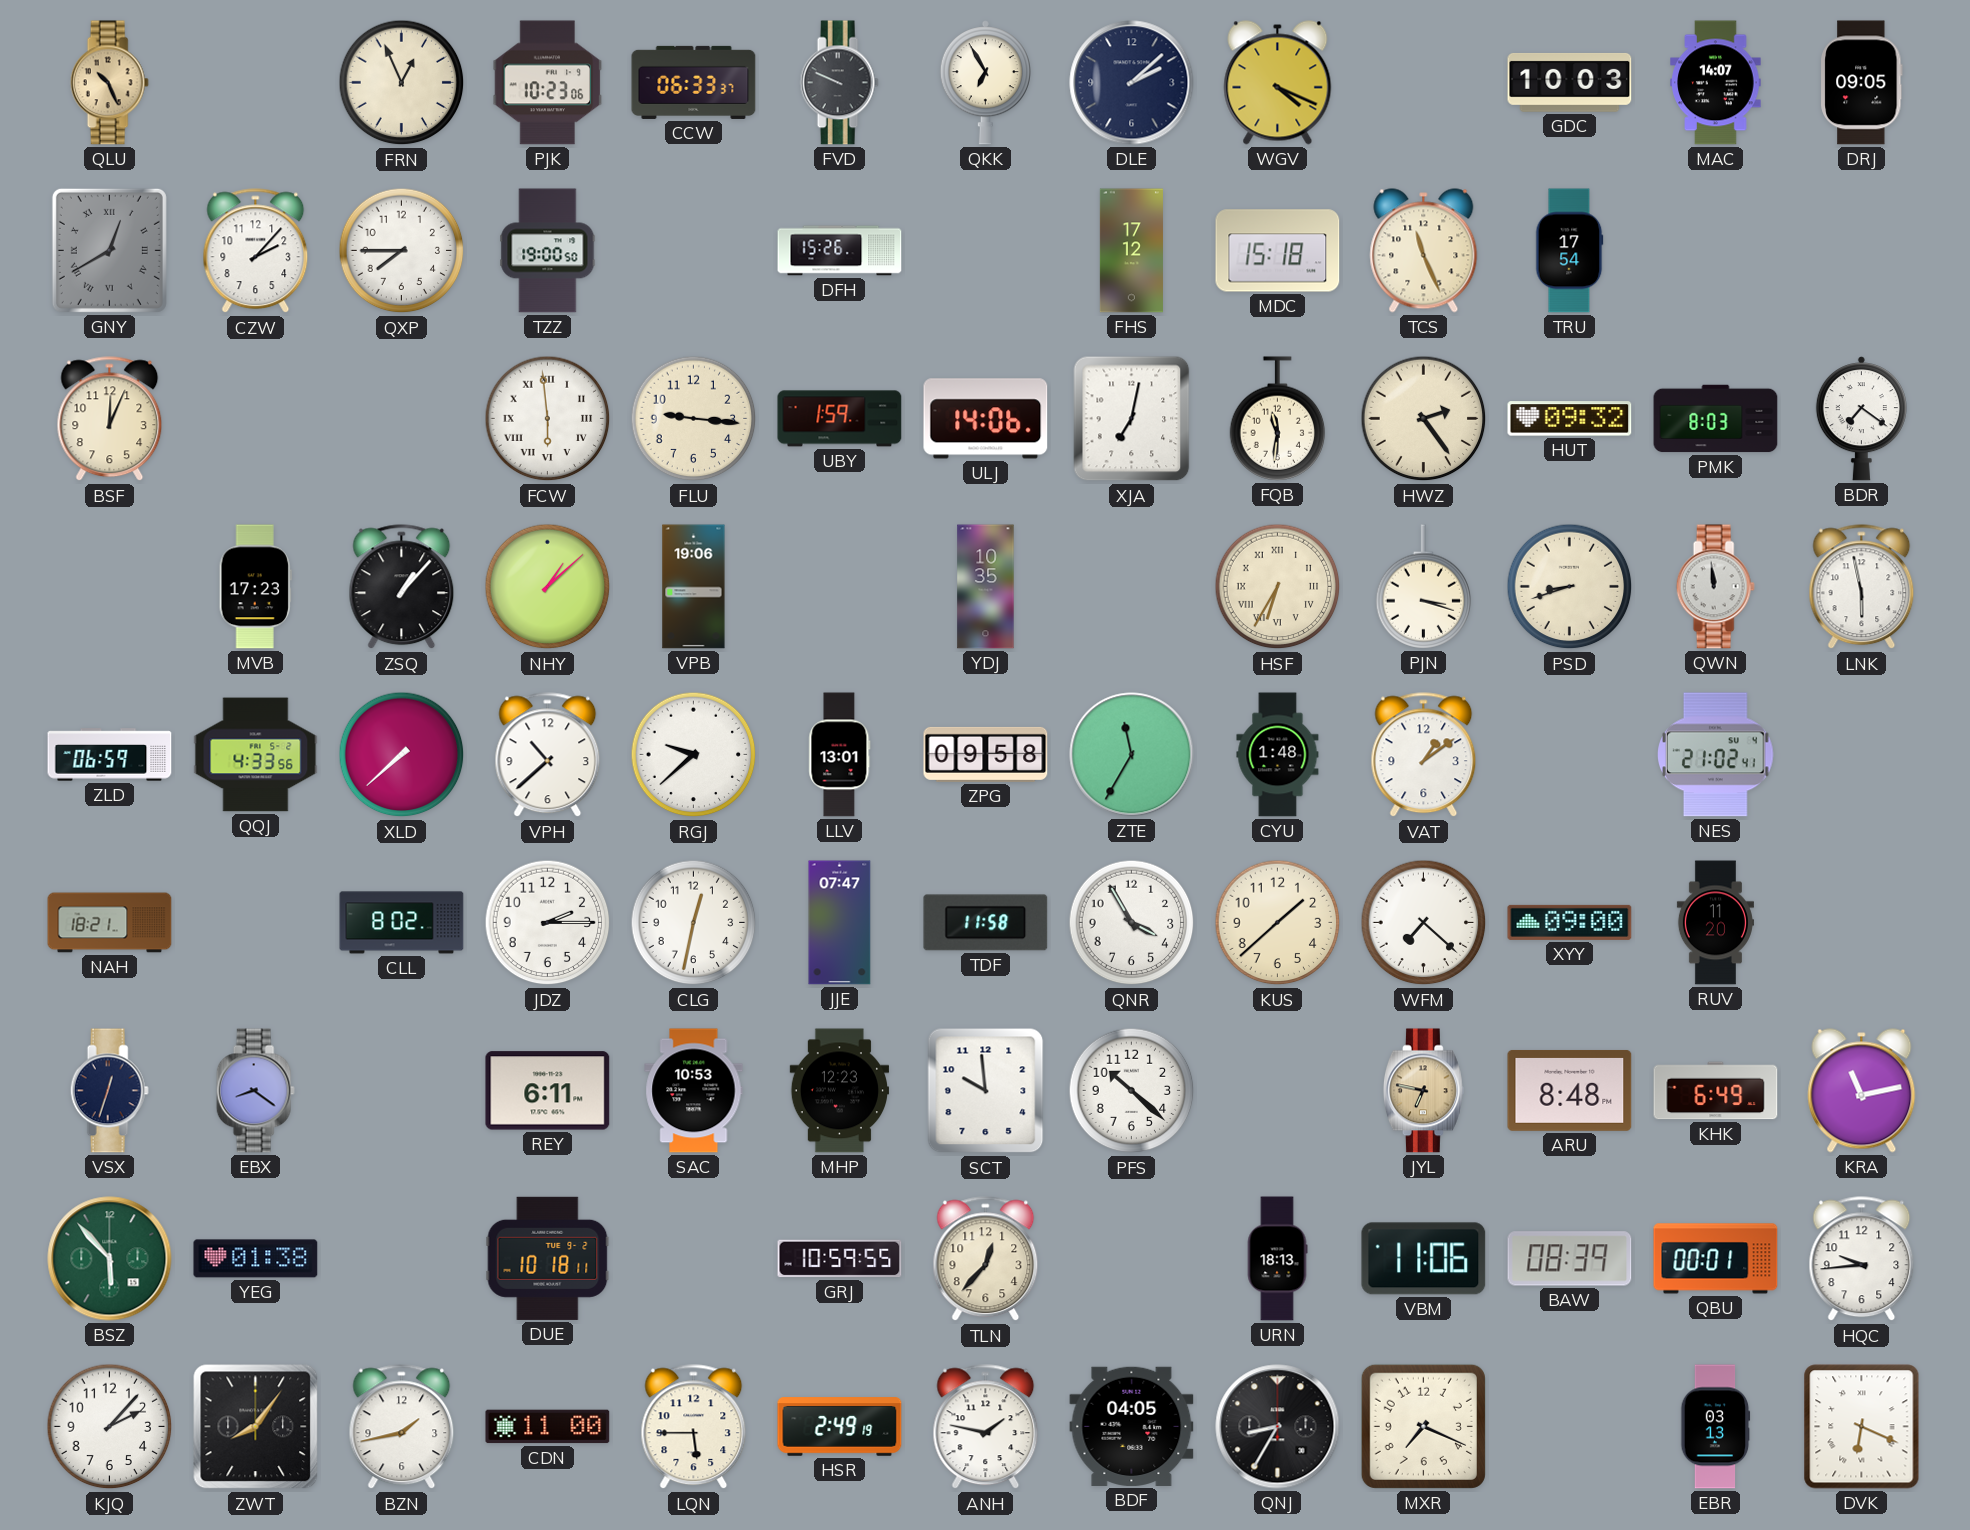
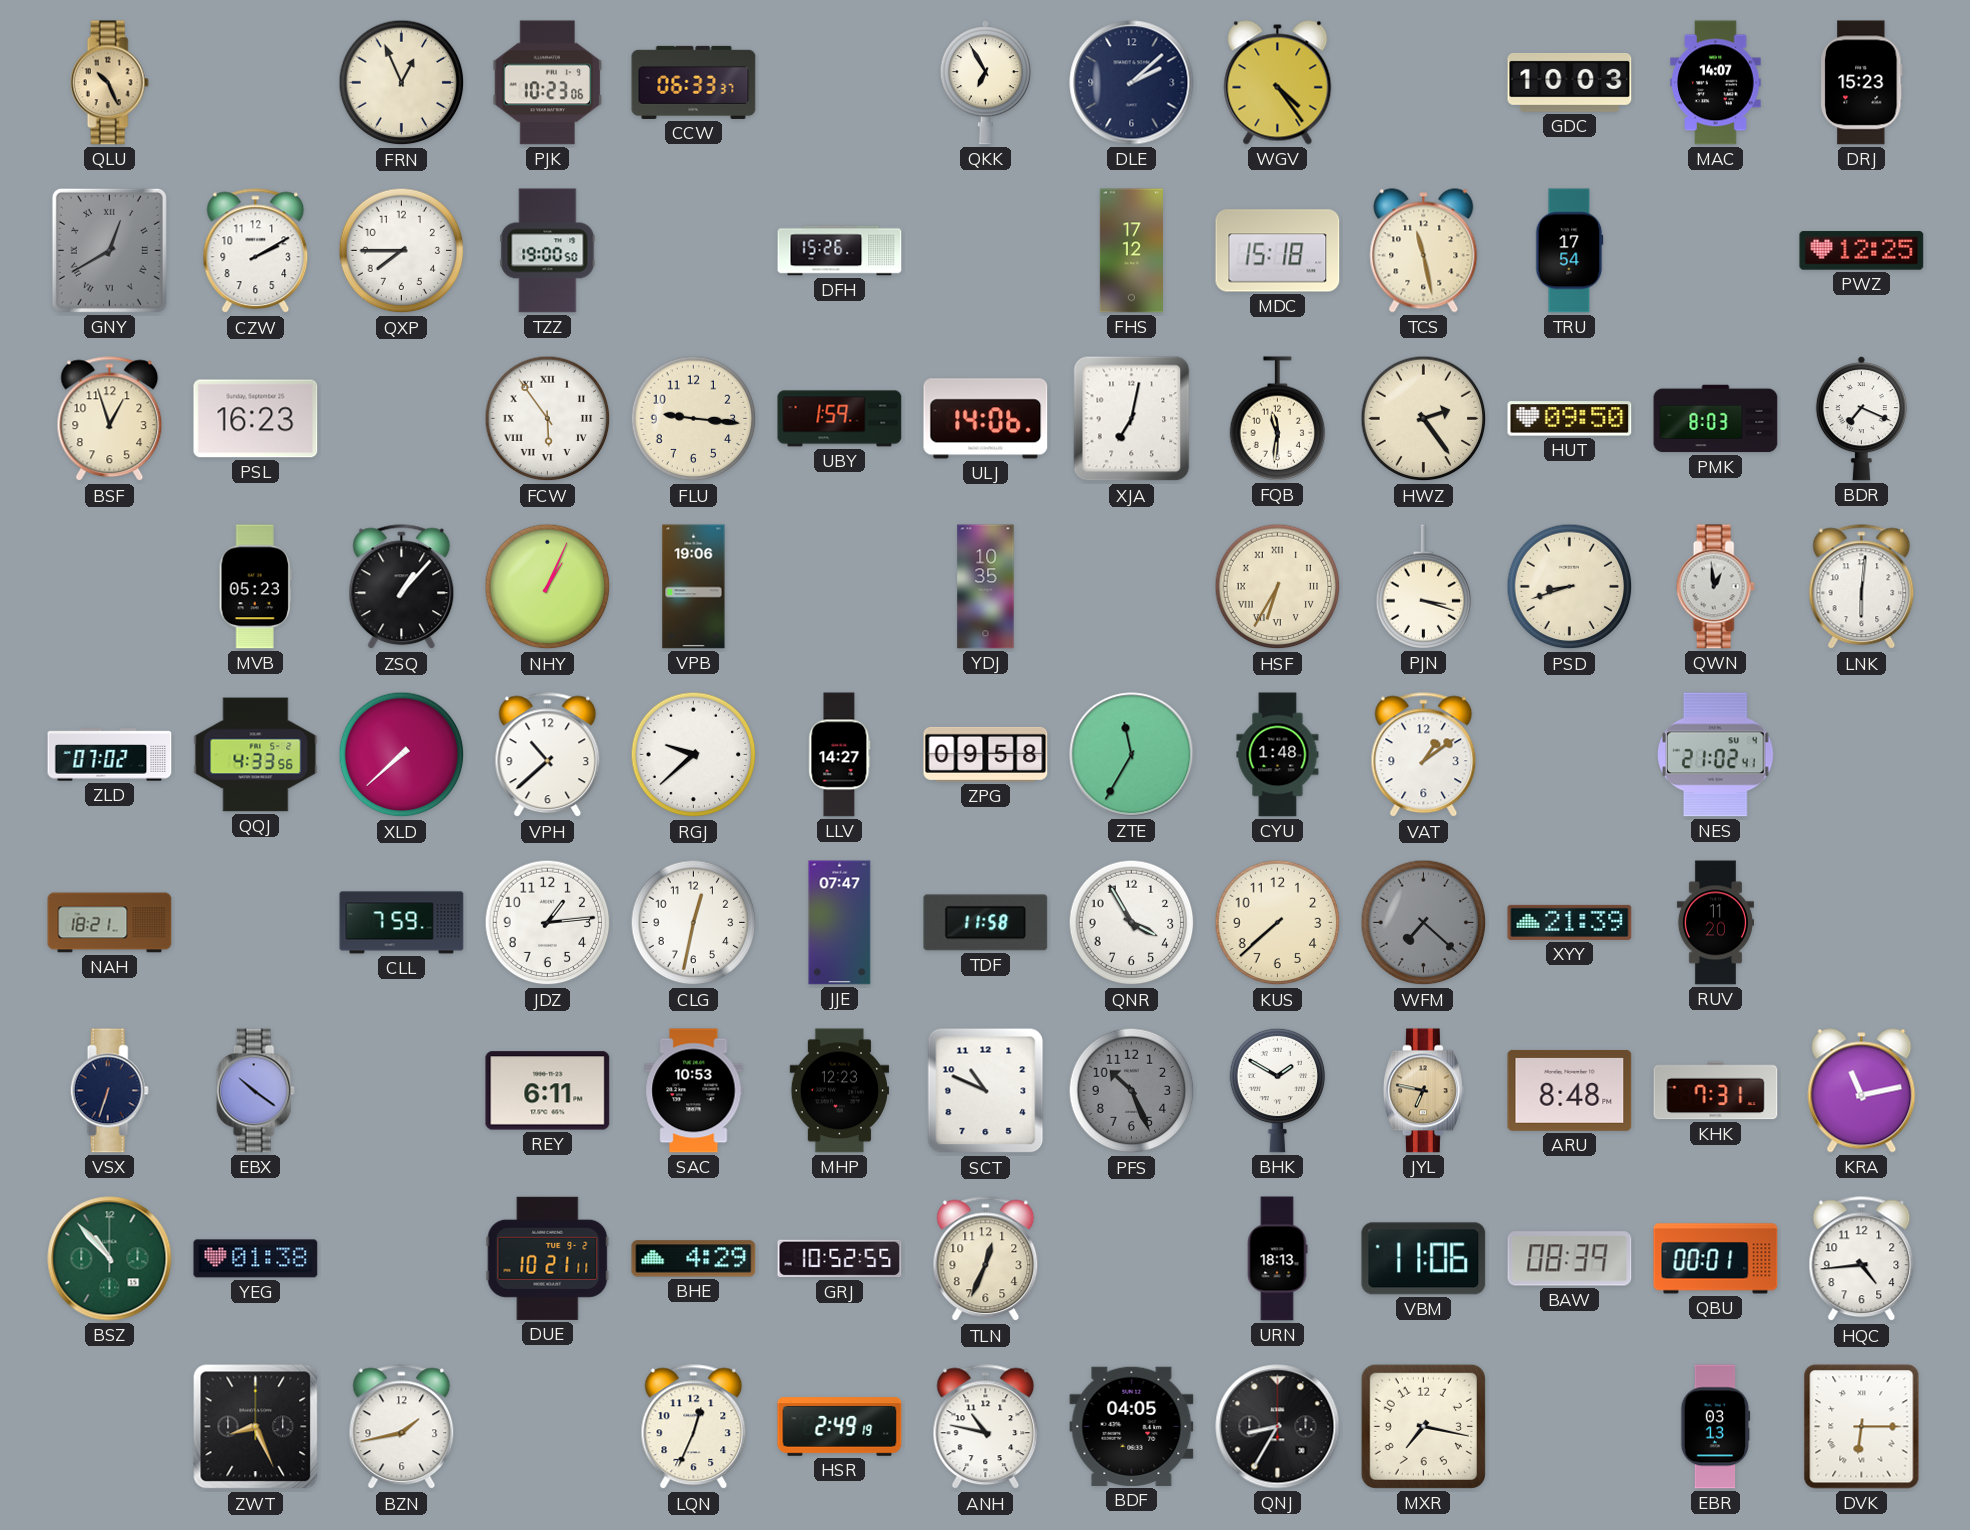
FVD: 9:49 -> none
WGV: 4:19 -> 4:24
DRJ: 09:05 -> 15:23
CZW: 2:07 -> 2:10
TCS: 11:26 -> 11:28
PWZ: none -> 12:25
BSF: 12:04 -> 12:57
PSL: none -> 16:23
FCW: 5:59 -> 5:54
HUT: 09:32 -> 09:50
BDR: 7:21 -> 7:19
MVB: 17:23 -> 05:23
NHY: 1:08 -> 1:04
QWN: 11:59 -> 12:59
LNK: 5:58 -> 6:01
ZLD: 06:59 -> 07:02
LLV: 13:01 -> 14:27
CLL: 8:02 -> 7:59
JDZ: 2:15 -> 1:14
KUS: 1:38 -> 7:38
WFM dial: white -> grey
XYY: 09:00 -> 21:39
VSX: 12:33 -> 6:33
EBX: 8:21 -> 10:21
SCT: 9:59 -> 10:49
PFS: 10:22 -> 10:26
PFS dial: white -> grey
BHK: none -> 1:50
KHK: 6:49 -> 7:31
BSZ: 5:53 -> 10:53
DUE: 10:18 -> 10:21
BHE: none -> 4:29
GRJ: 10:59 -> 10:52
TLN: 12:37 -> 12:34
HQC: 9:44 -> 4:44
KJQ: 2:07 -> none
ZWT: 8:06 -> 8:26
CDN: 11:00 -> none
LQN: 5:45 -> 12:34
ANH: 1:47 -> 10:47
MXR: 7:19 -> 7:17
DVK: 6:19 -> 6:15
